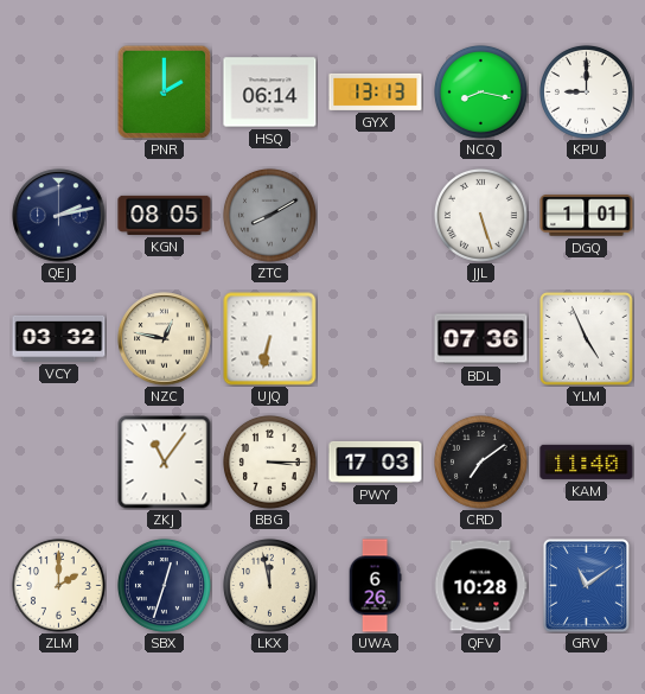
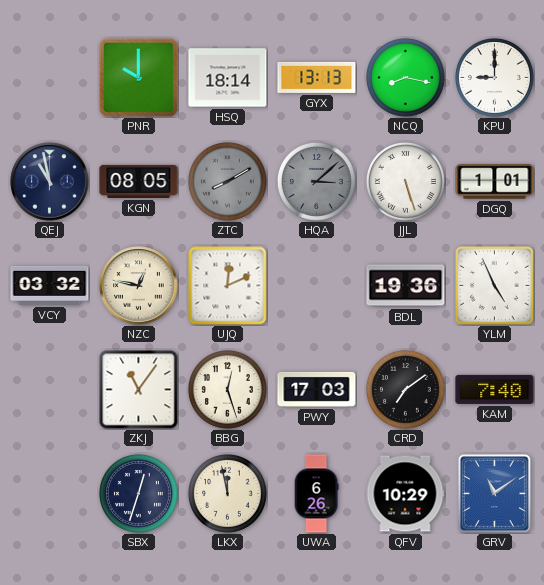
PNR: 2:00 -> 10:00
HSQ: 06:14 -> 18:14
QEJ: 2:13 -> 10:58
HQA: none -> 3:08
UJQ: 6:32 -> 12:11
BDL: 07:36 -> 19:36
BBG: 3:15 -> 12:27
KAM: 11:40 -> 7:40
ZLM: 2:00 -> none
QFV: 10:28 -> 10:29
